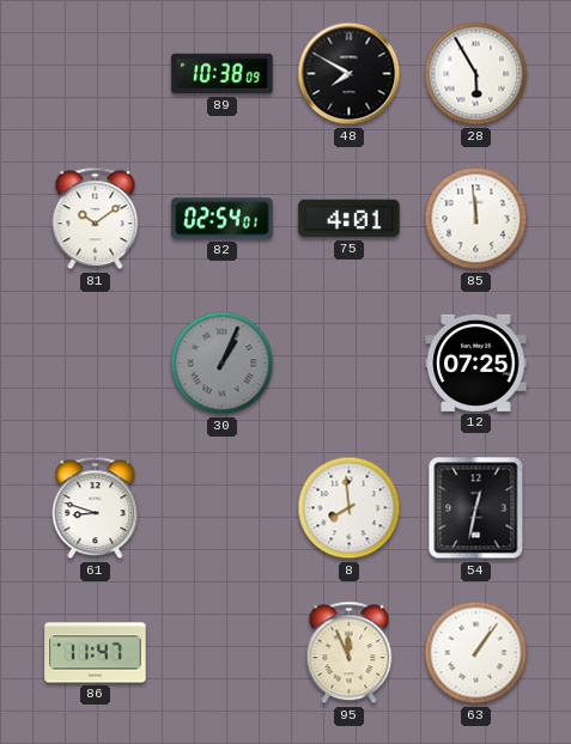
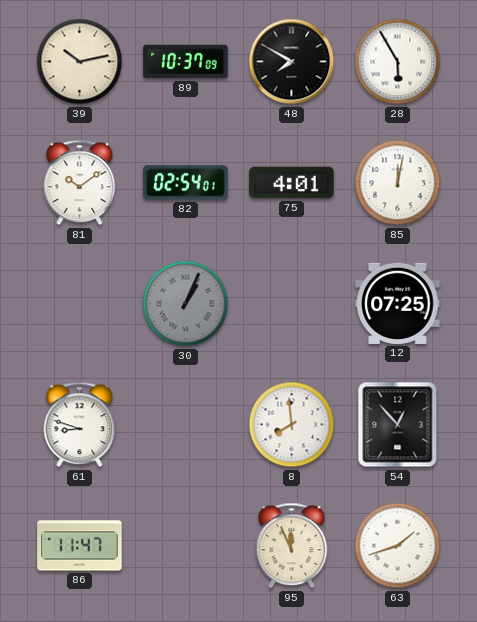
39: none -> 10:13
89: 10:38 -> 10:37
85: 11:59 -> 12:02
54: 12:32 -> 12:53
63: 1:06 -> 1:42
